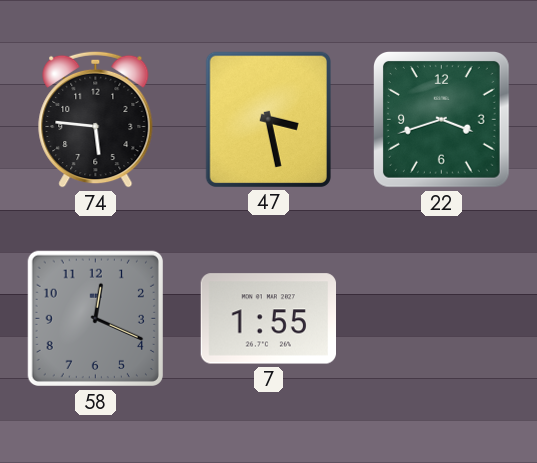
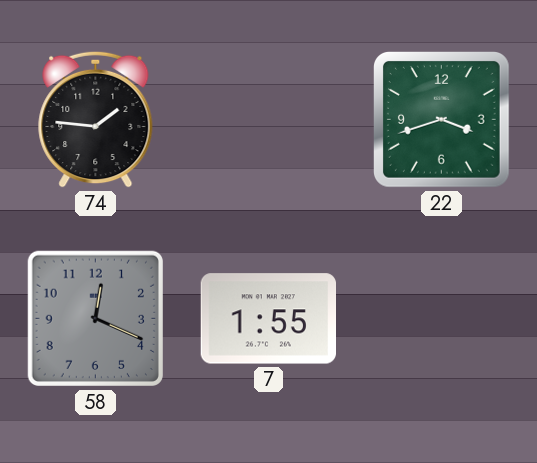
74: 5:46 -> 1:46
47: 3:28 -> none
